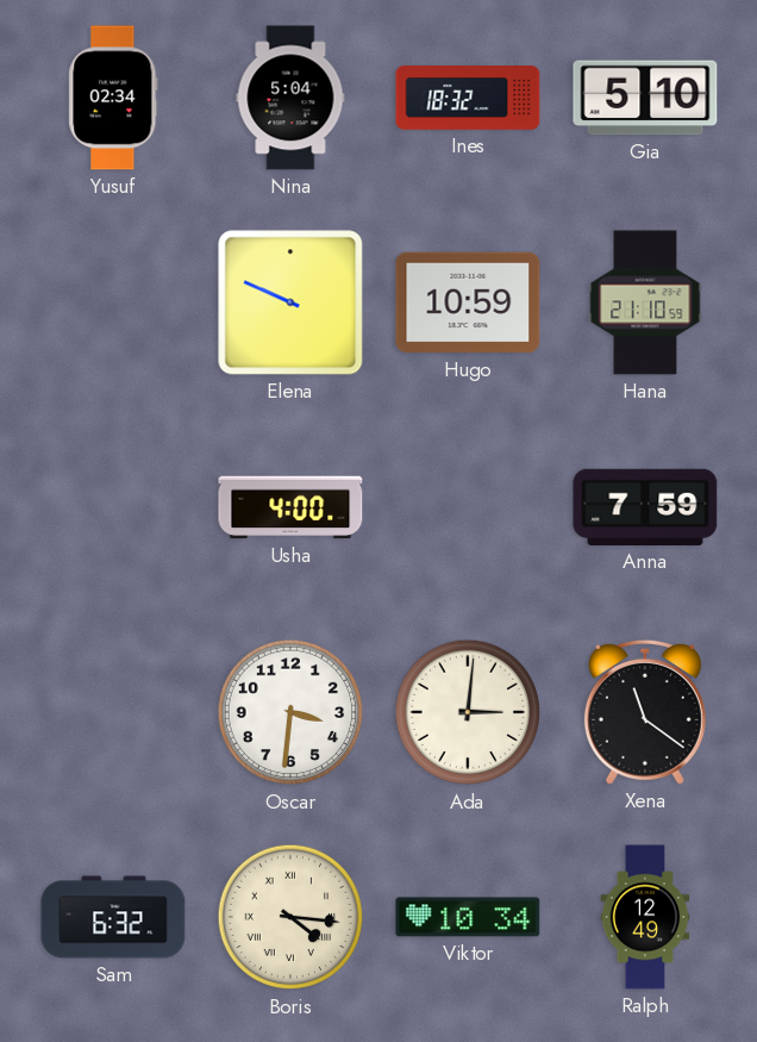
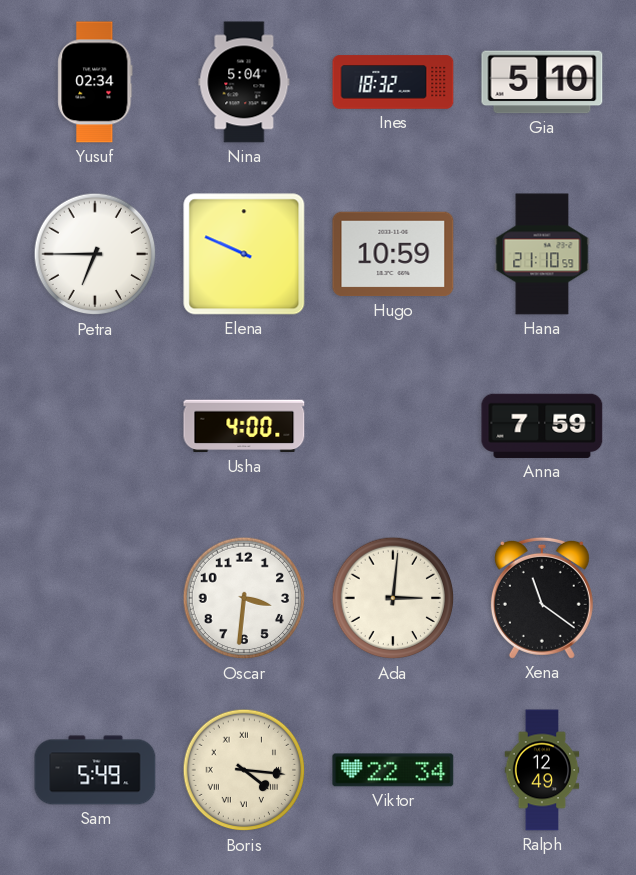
Petra: none -> 6:45
Sam: 6:32 -> 5:49
Viktor: 10:34 -> 22:34
